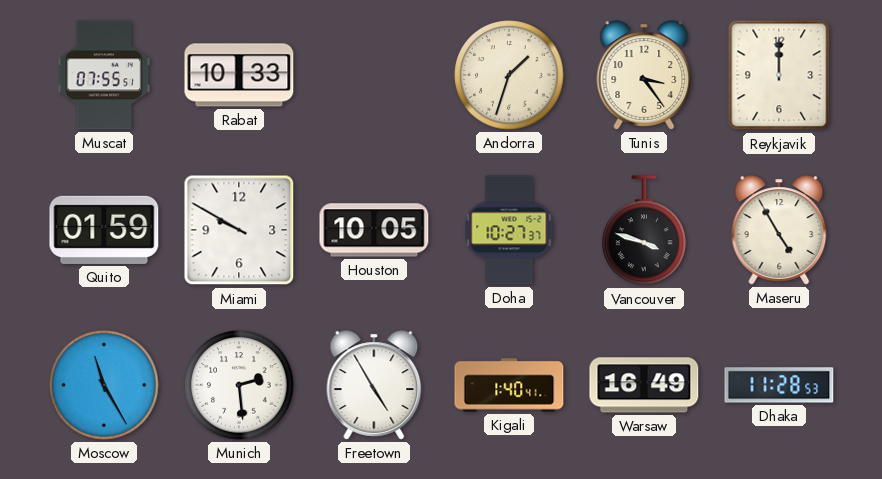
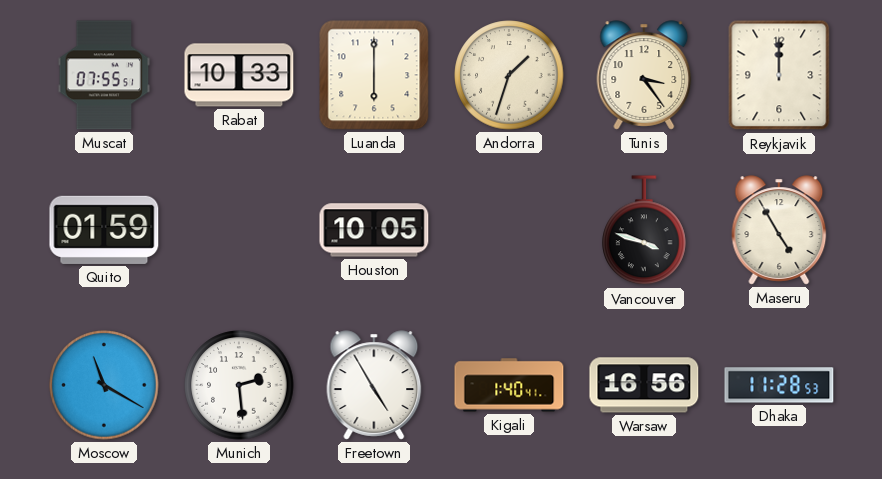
Luanda: none -> 6:00
Miami: 9:50 -> none
Doha: 10:27 -> none
Moscow: 11:25 -> 11:20
Warsaw: 16:49 -> 16:56
